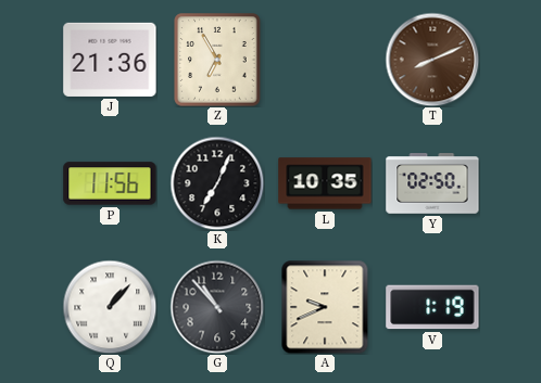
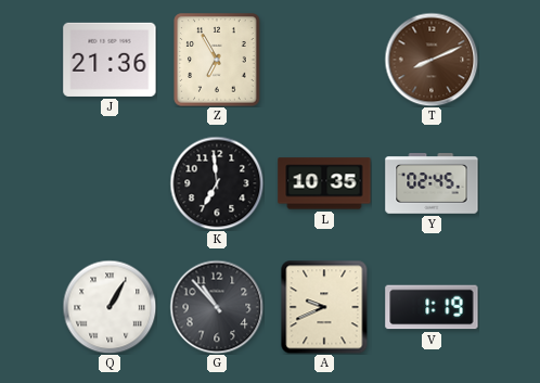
P: 11:56 -> none
K: 7:04 -> 6:59
Y: 02:50 -> 02:45
Q: 1:07 -> 1:05
